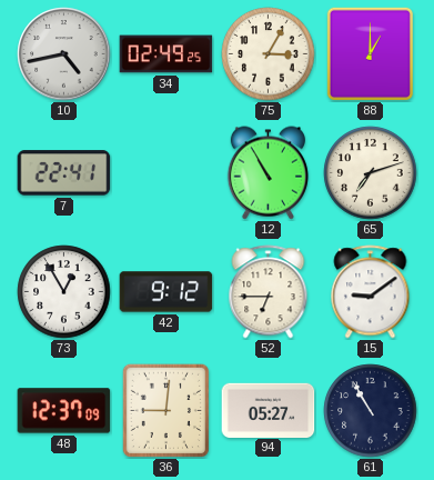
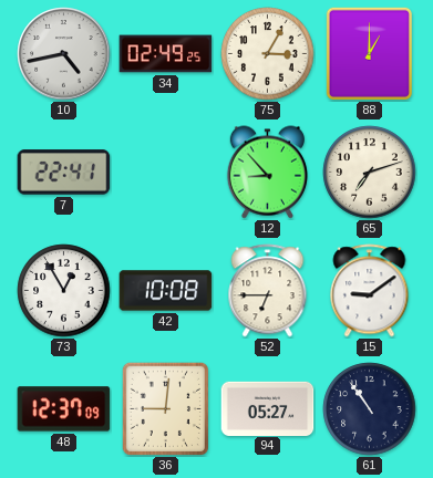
12: 10:55 -> 8:53
42: 9:12 -> 10:08
61: 10:55 -> 10:54
